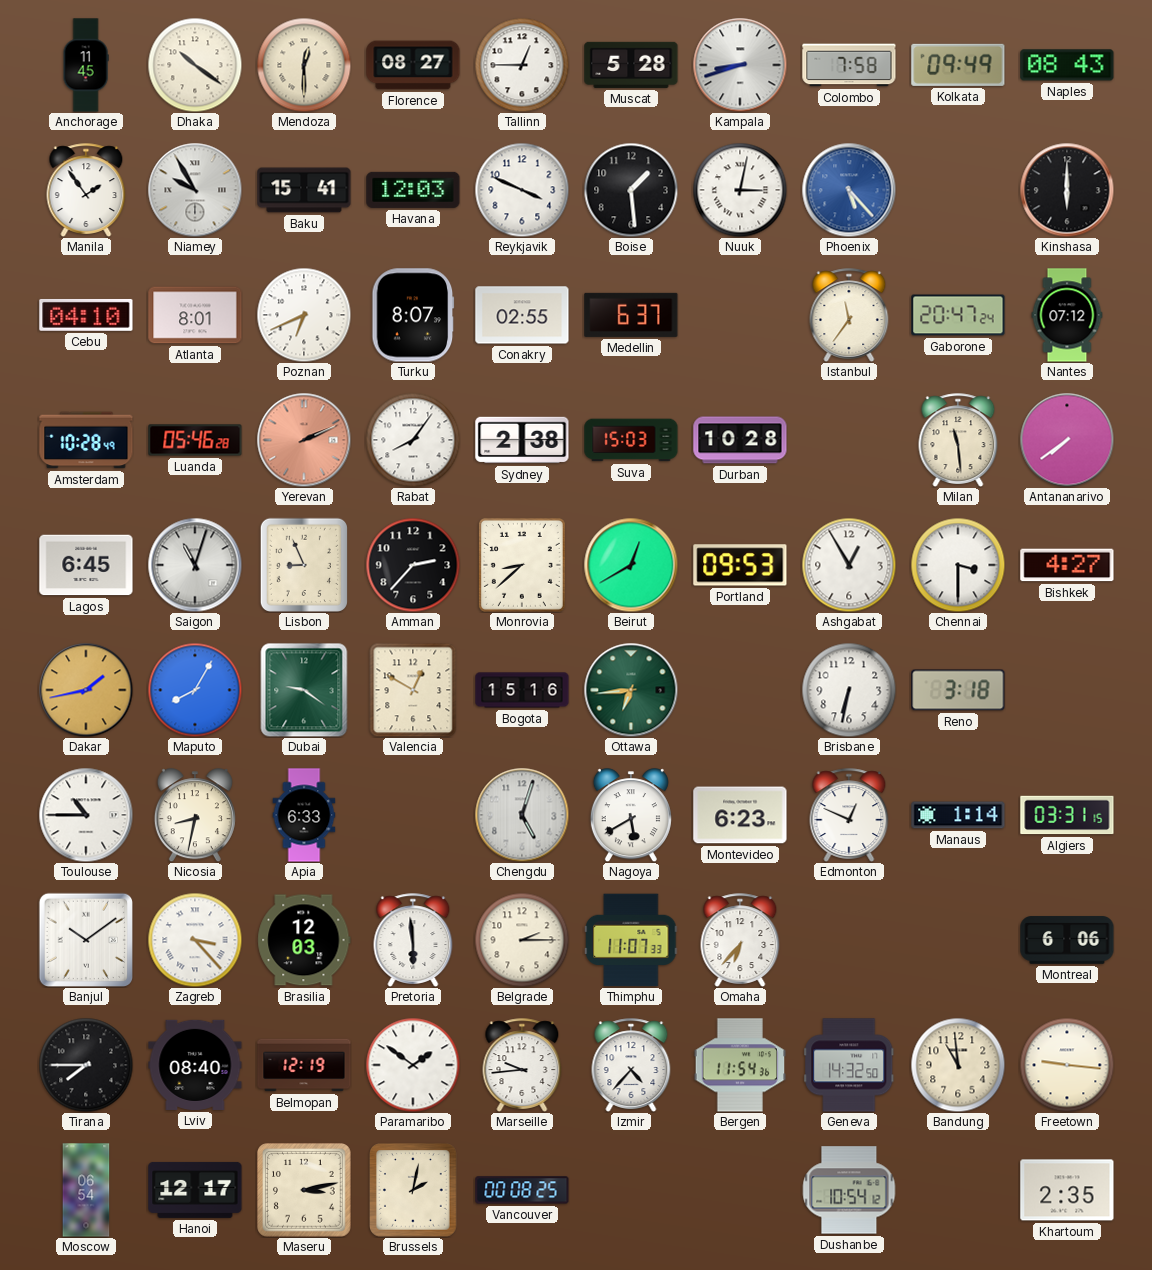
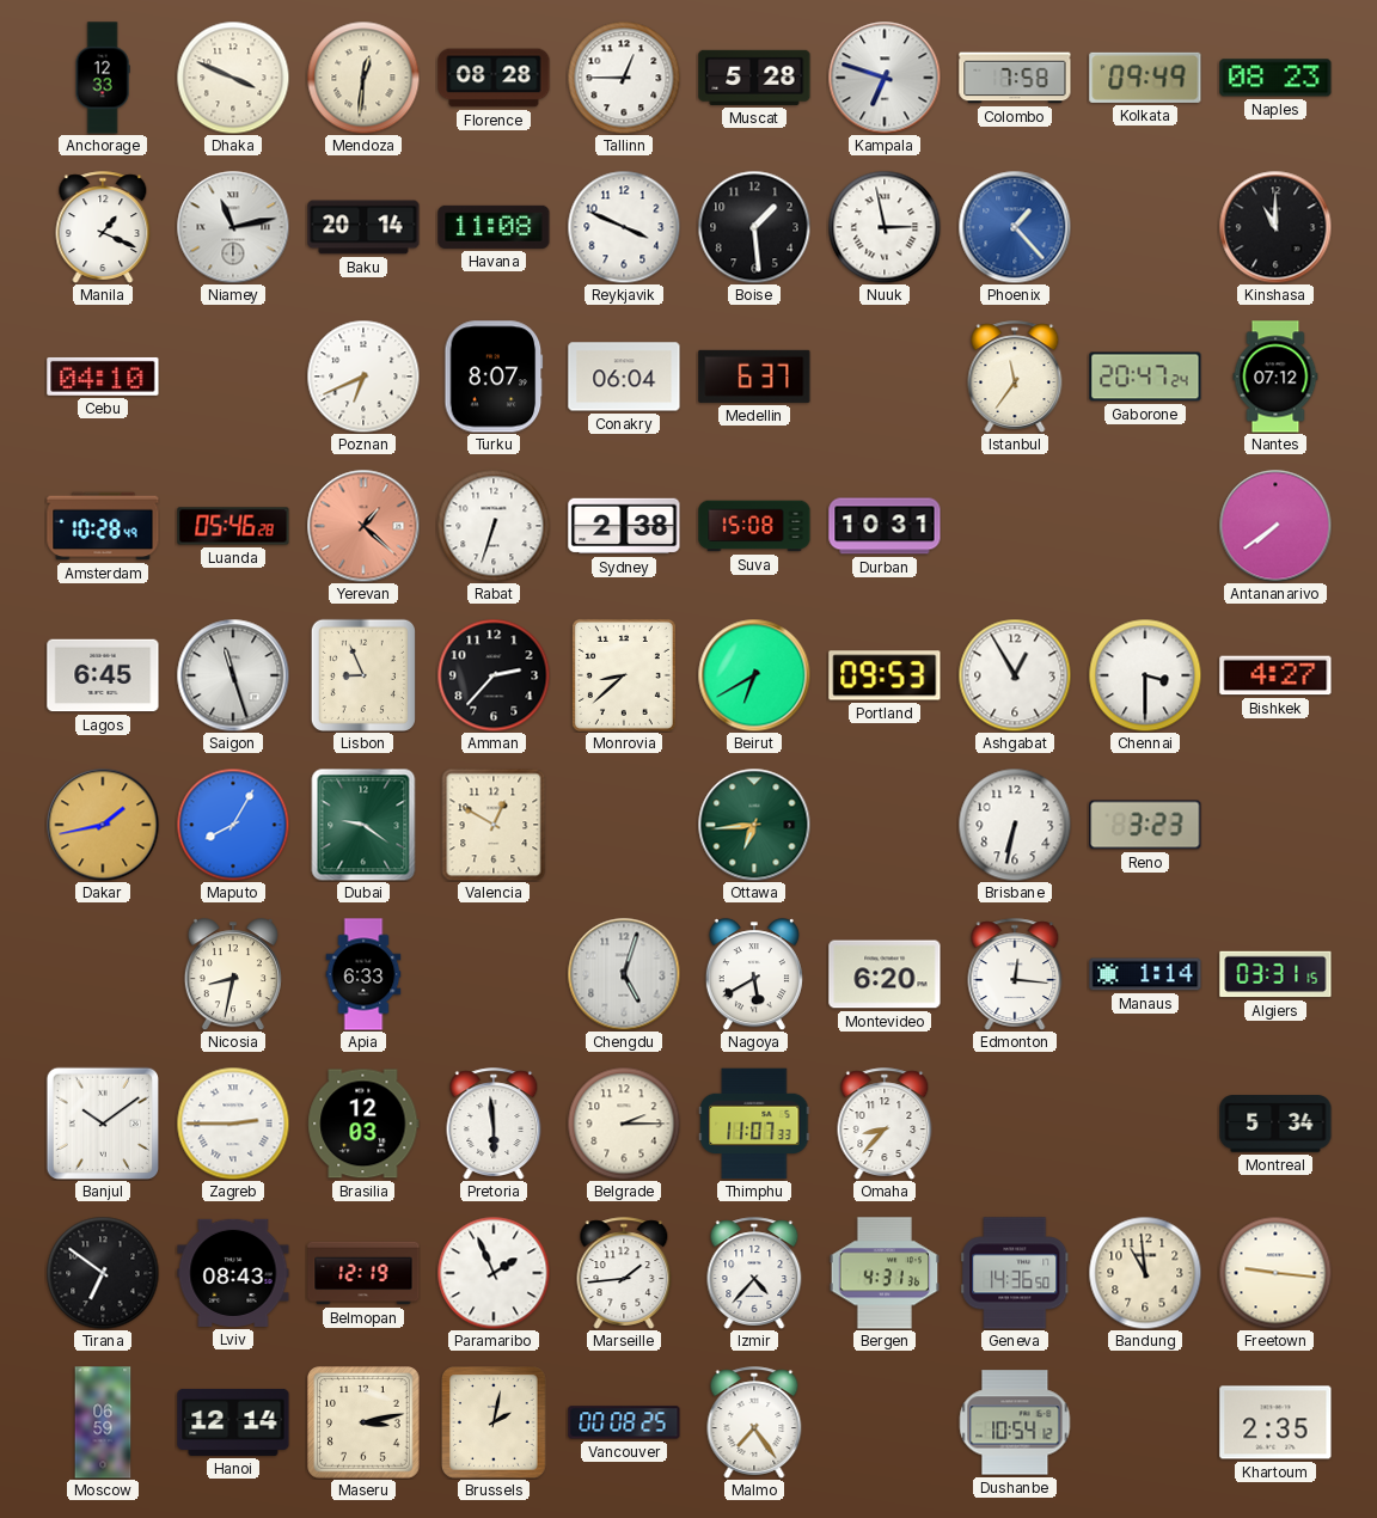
Anchorage: 11:45 -> 12:33
Dhaka: 10:21 -> 3:49
Mendoza: 12:30 -> 12:31
Florence: 08:27 -> 08:28
Kampala: 8:42 -> 6:48
Naples: 08:43 -> 08:23
Manila: 1:54 -> 1:19
Niamey: 9:55 -> 11:13
Baku: 15:41 -> 20:14
Havana: 12:03 -> 11:08
Nuuk: 3:02 -> 2:58
Phoenix: 5:23 -> 1:23
Kinshasa: 6:00 -> 11:00
Atlanta: 8:01 -> none
Conakry: 02:55 -> 06:04
Yerevan: 2:11 -> 1:22
Rabat: 8:06 -> 6:33
Suva: 15:03 -> 15:08
Durban: 10:28 -> 10:31
Milan: 11:29 -> none
Saigon: 11:03 -> 11:27
Beirut: 12:40 -> 6:40
Bogota: 15:16 -> none
Reno: 3:18 -> 3:23
Toulouse: 10:45 -> none
Montevideo: 6:23 -> 6:20
Edmonton: 12:49 -> 12:16
Zagreb: 3:23 -> 2:45
Omaha: 6:37 -> 8:37
Montreal: 6:06 -> 5:34
Tirana: 7:45 -> 6:51
Lviv: 08:40 -> 08:43
Paramaribo: 1:51 -> 1:56
Marseille: 9:44 -> 1:44
Bergen: 11:54 -> 4:31
Geneva: 14:32 -> 14:36
Moscow: 06:54 -> 06:59
Hanoi: 12:17 -> 12:14
Malmo: none -> 7:24
